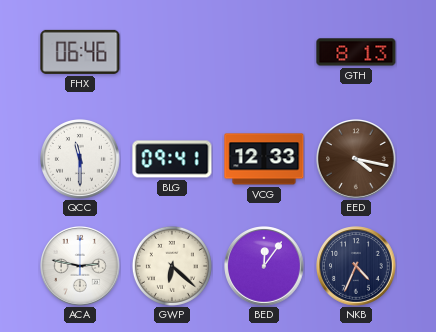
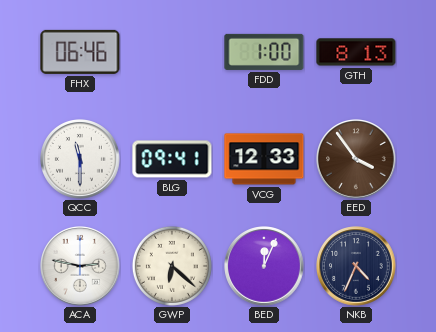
FDD: none -> 1:00
EED: 4:17 -> 3:54
BED: 12:06 -> 12:04
